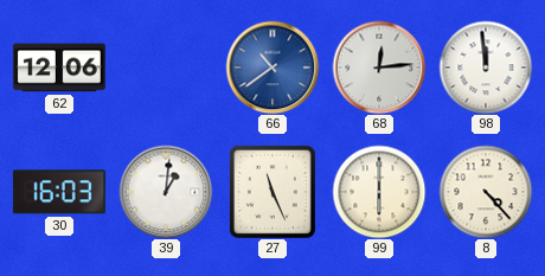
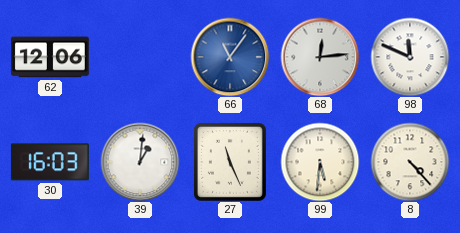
66: 10:39 -> 11:06
98: 11:59 -> 11:49
99: 6:00 -> 5:31
